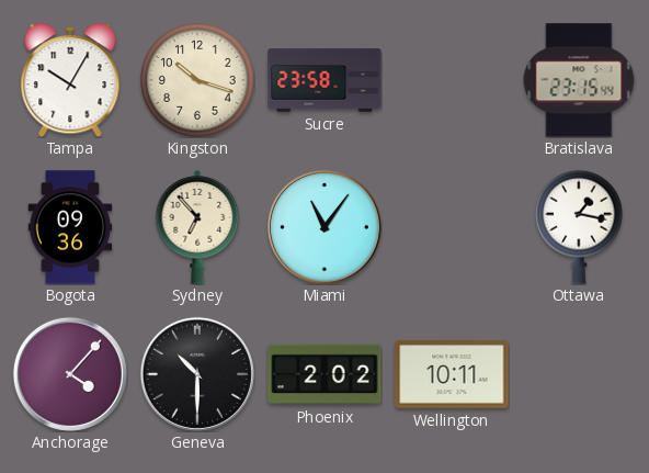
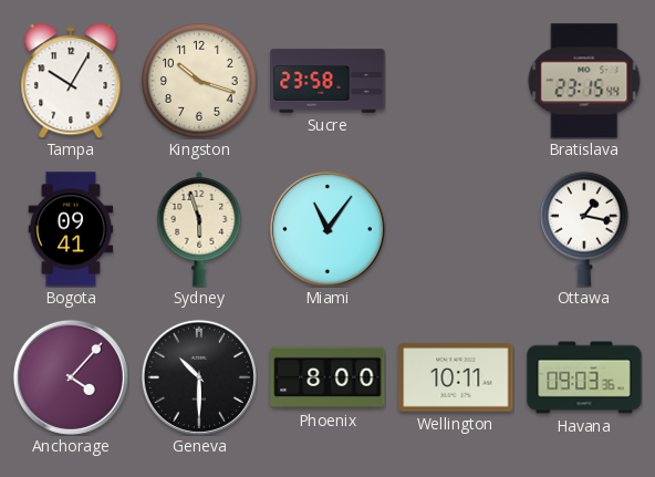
Bogota: 09:36 -> 09:41
Sydney: 6:53 -> 5:57
Phoenix: 2:02 -> 8:00
Havana: none -> 09:03
